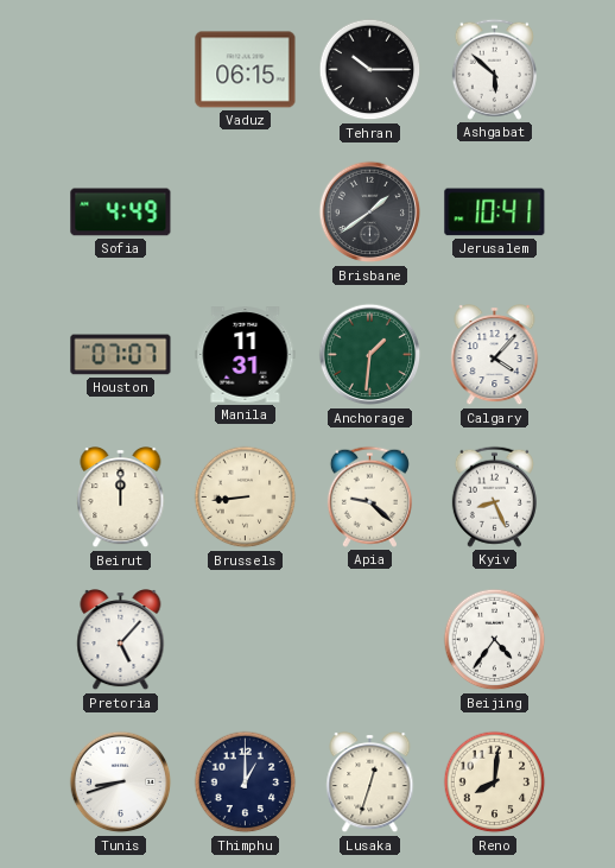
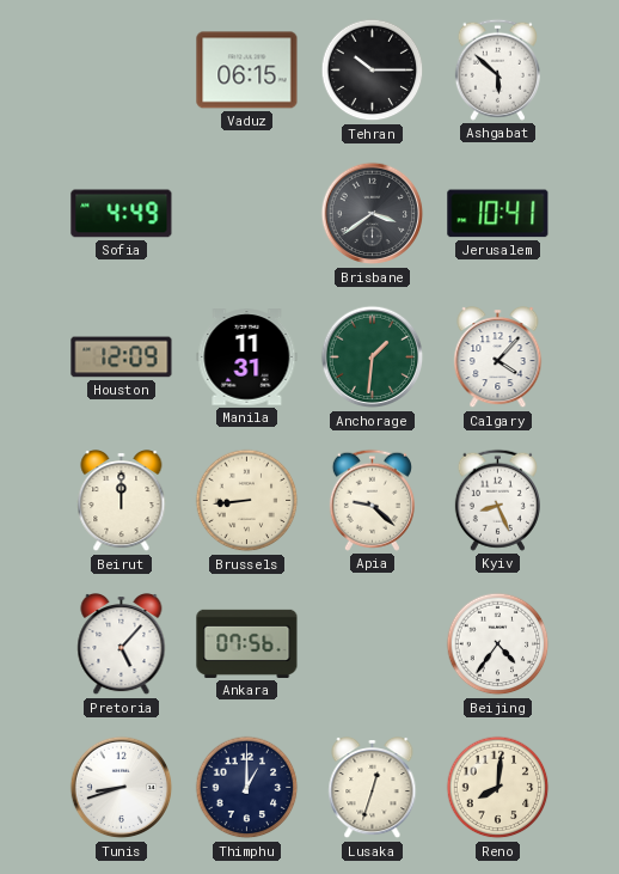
Brisbane: 1:39 -> 3:39
Houston: 07:07 -> 12:09
Ankara: none -> 07:56
